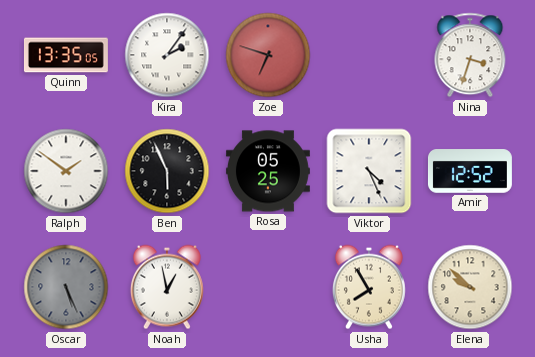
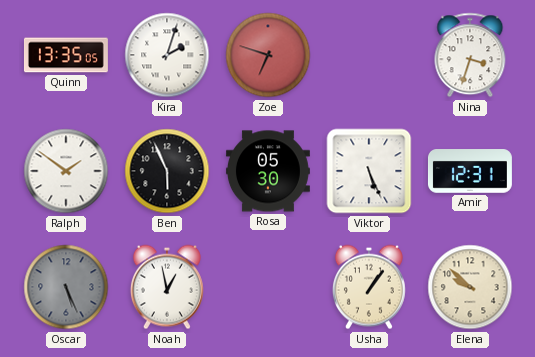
Kira: 2:06 -> 2:03
Rosa: 05:25 -> 05:30
Viktor: 4:26 -> 5:26
Amir: 12:52 -> 12:31
Usha: 7:55 -> 1:06
